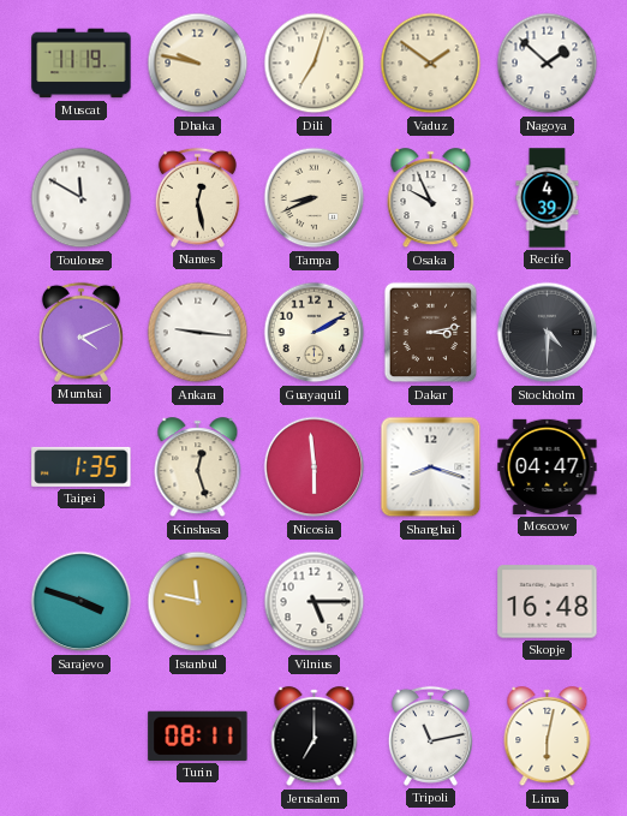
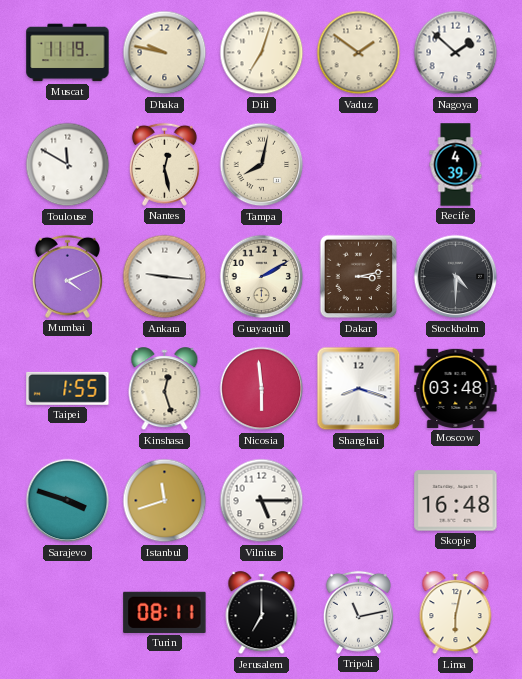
Tampa: 8:41 -> 8:02
Osaka: 9:56 -> none
Taipei: 1:35 -> 1:55
Moscow: 04:47 -> 03:48
Istanbul: 11:47 -> 11:42
